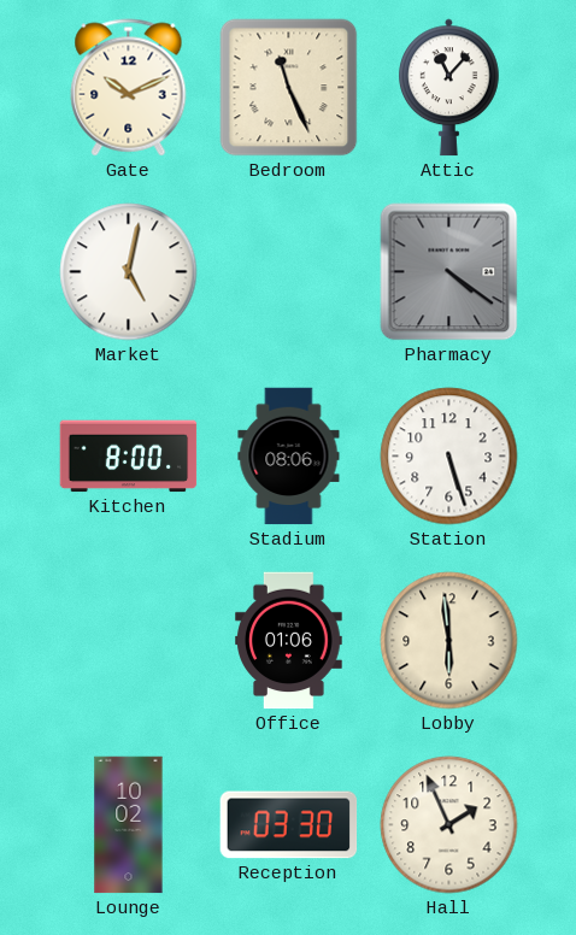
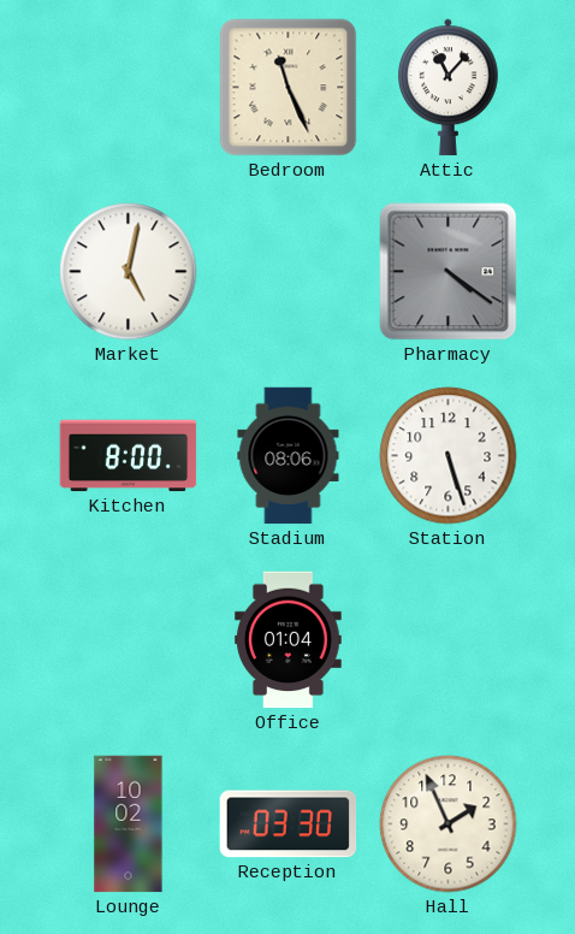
Gate: 10:11 -> none
Office: 01:06 -> 01:04
Lobby: 5:59 -> none
